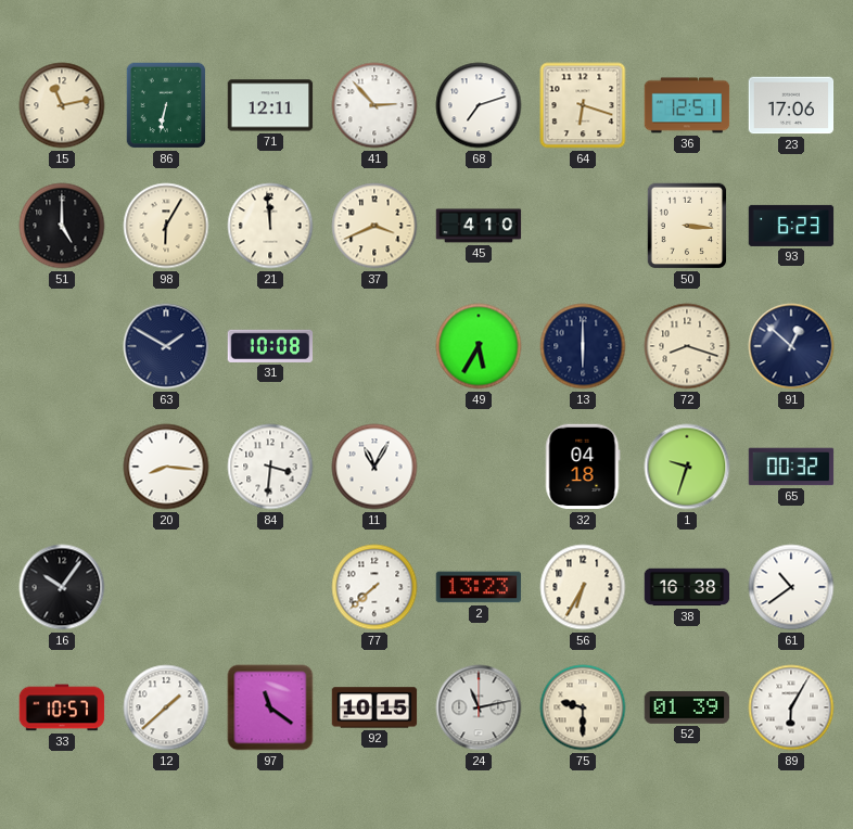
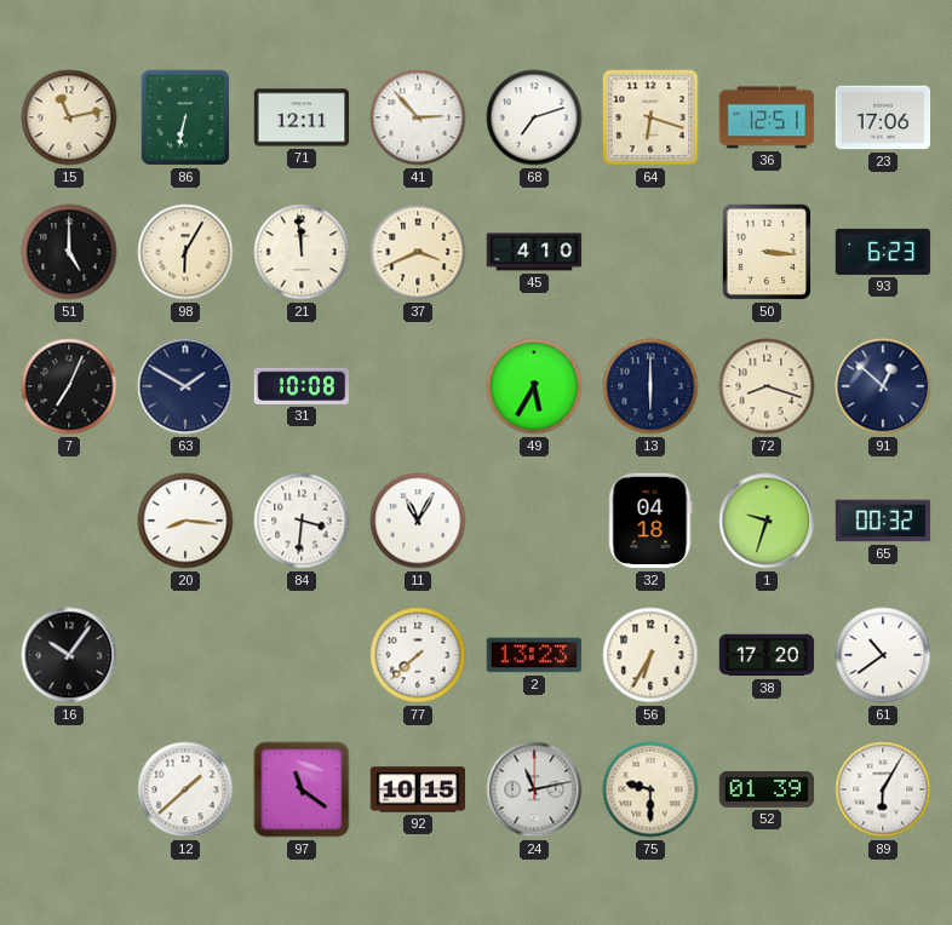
7: none -> 7:04
38: 16:38 -> 17:20
33: 10:57 -> none
